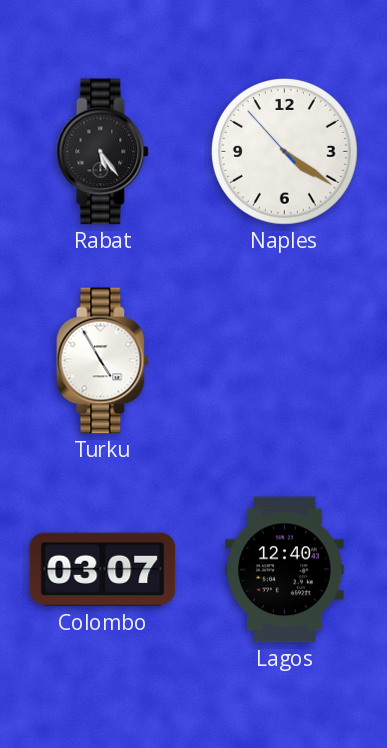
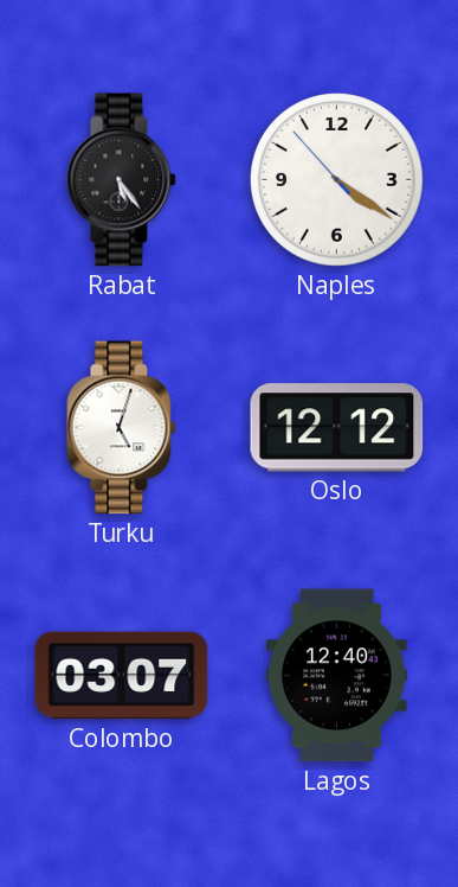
Turku: 4:55 -> 5:03
Oslo: none -> 12:12
